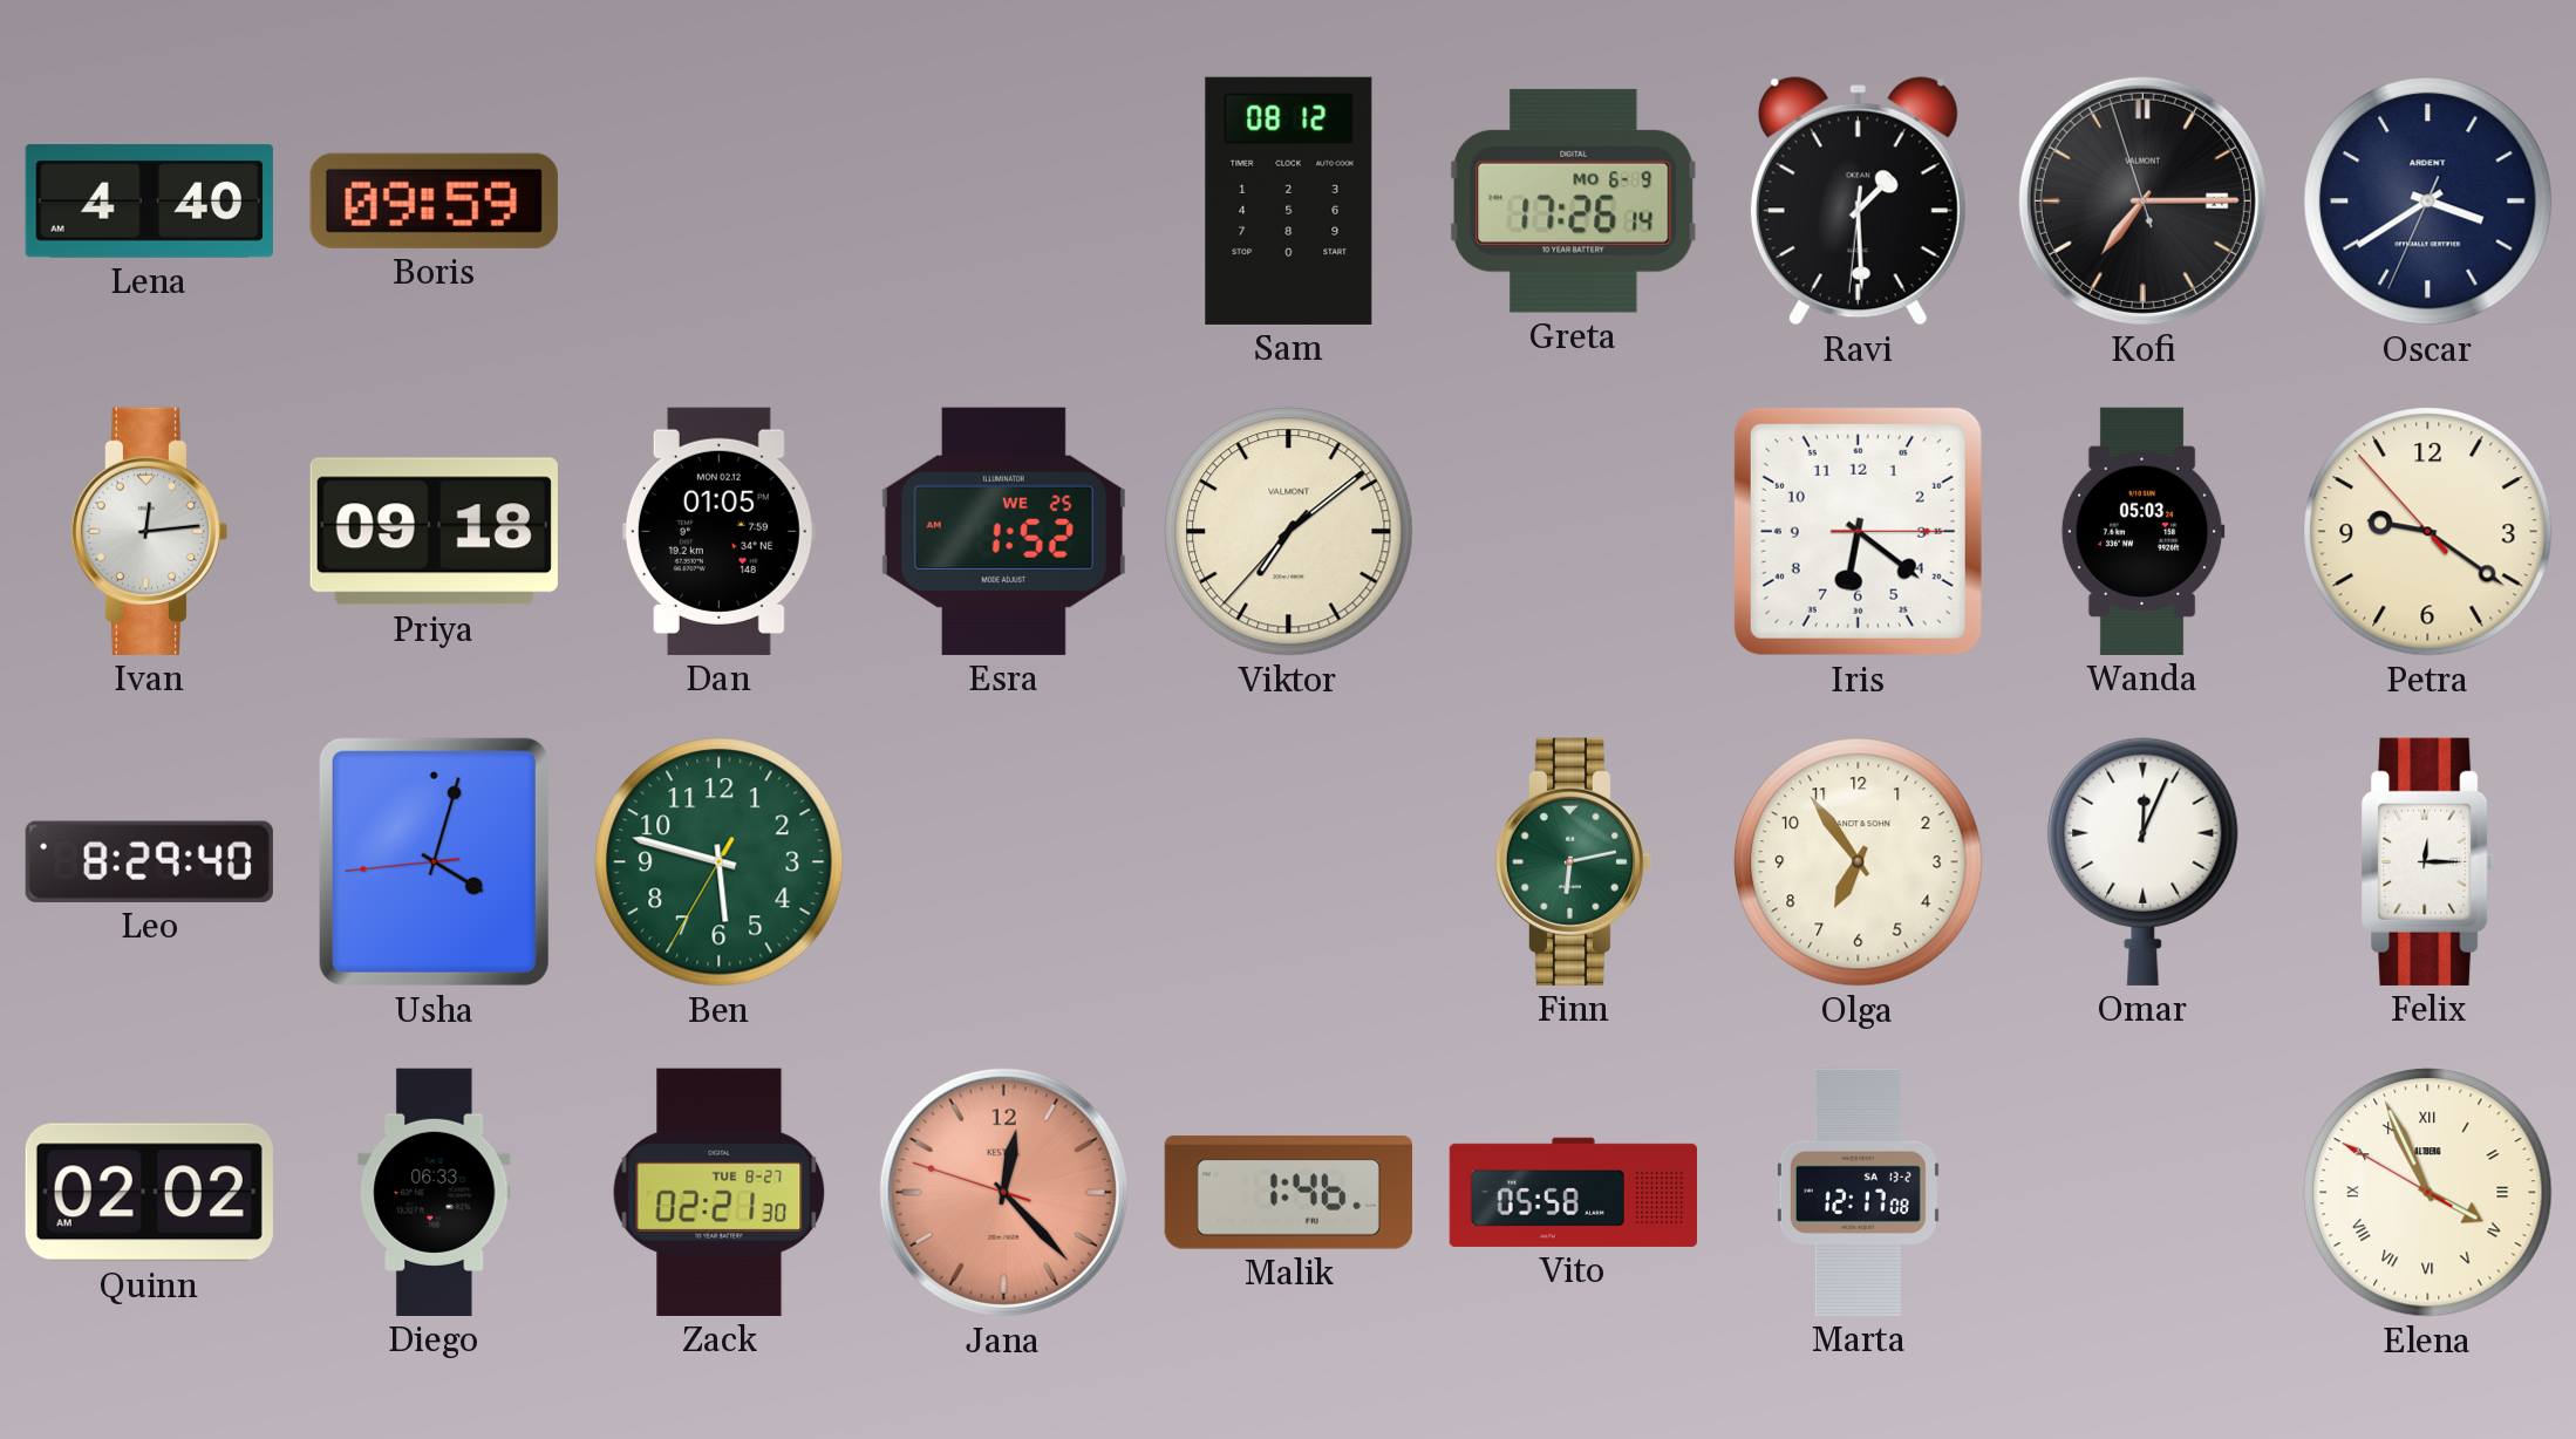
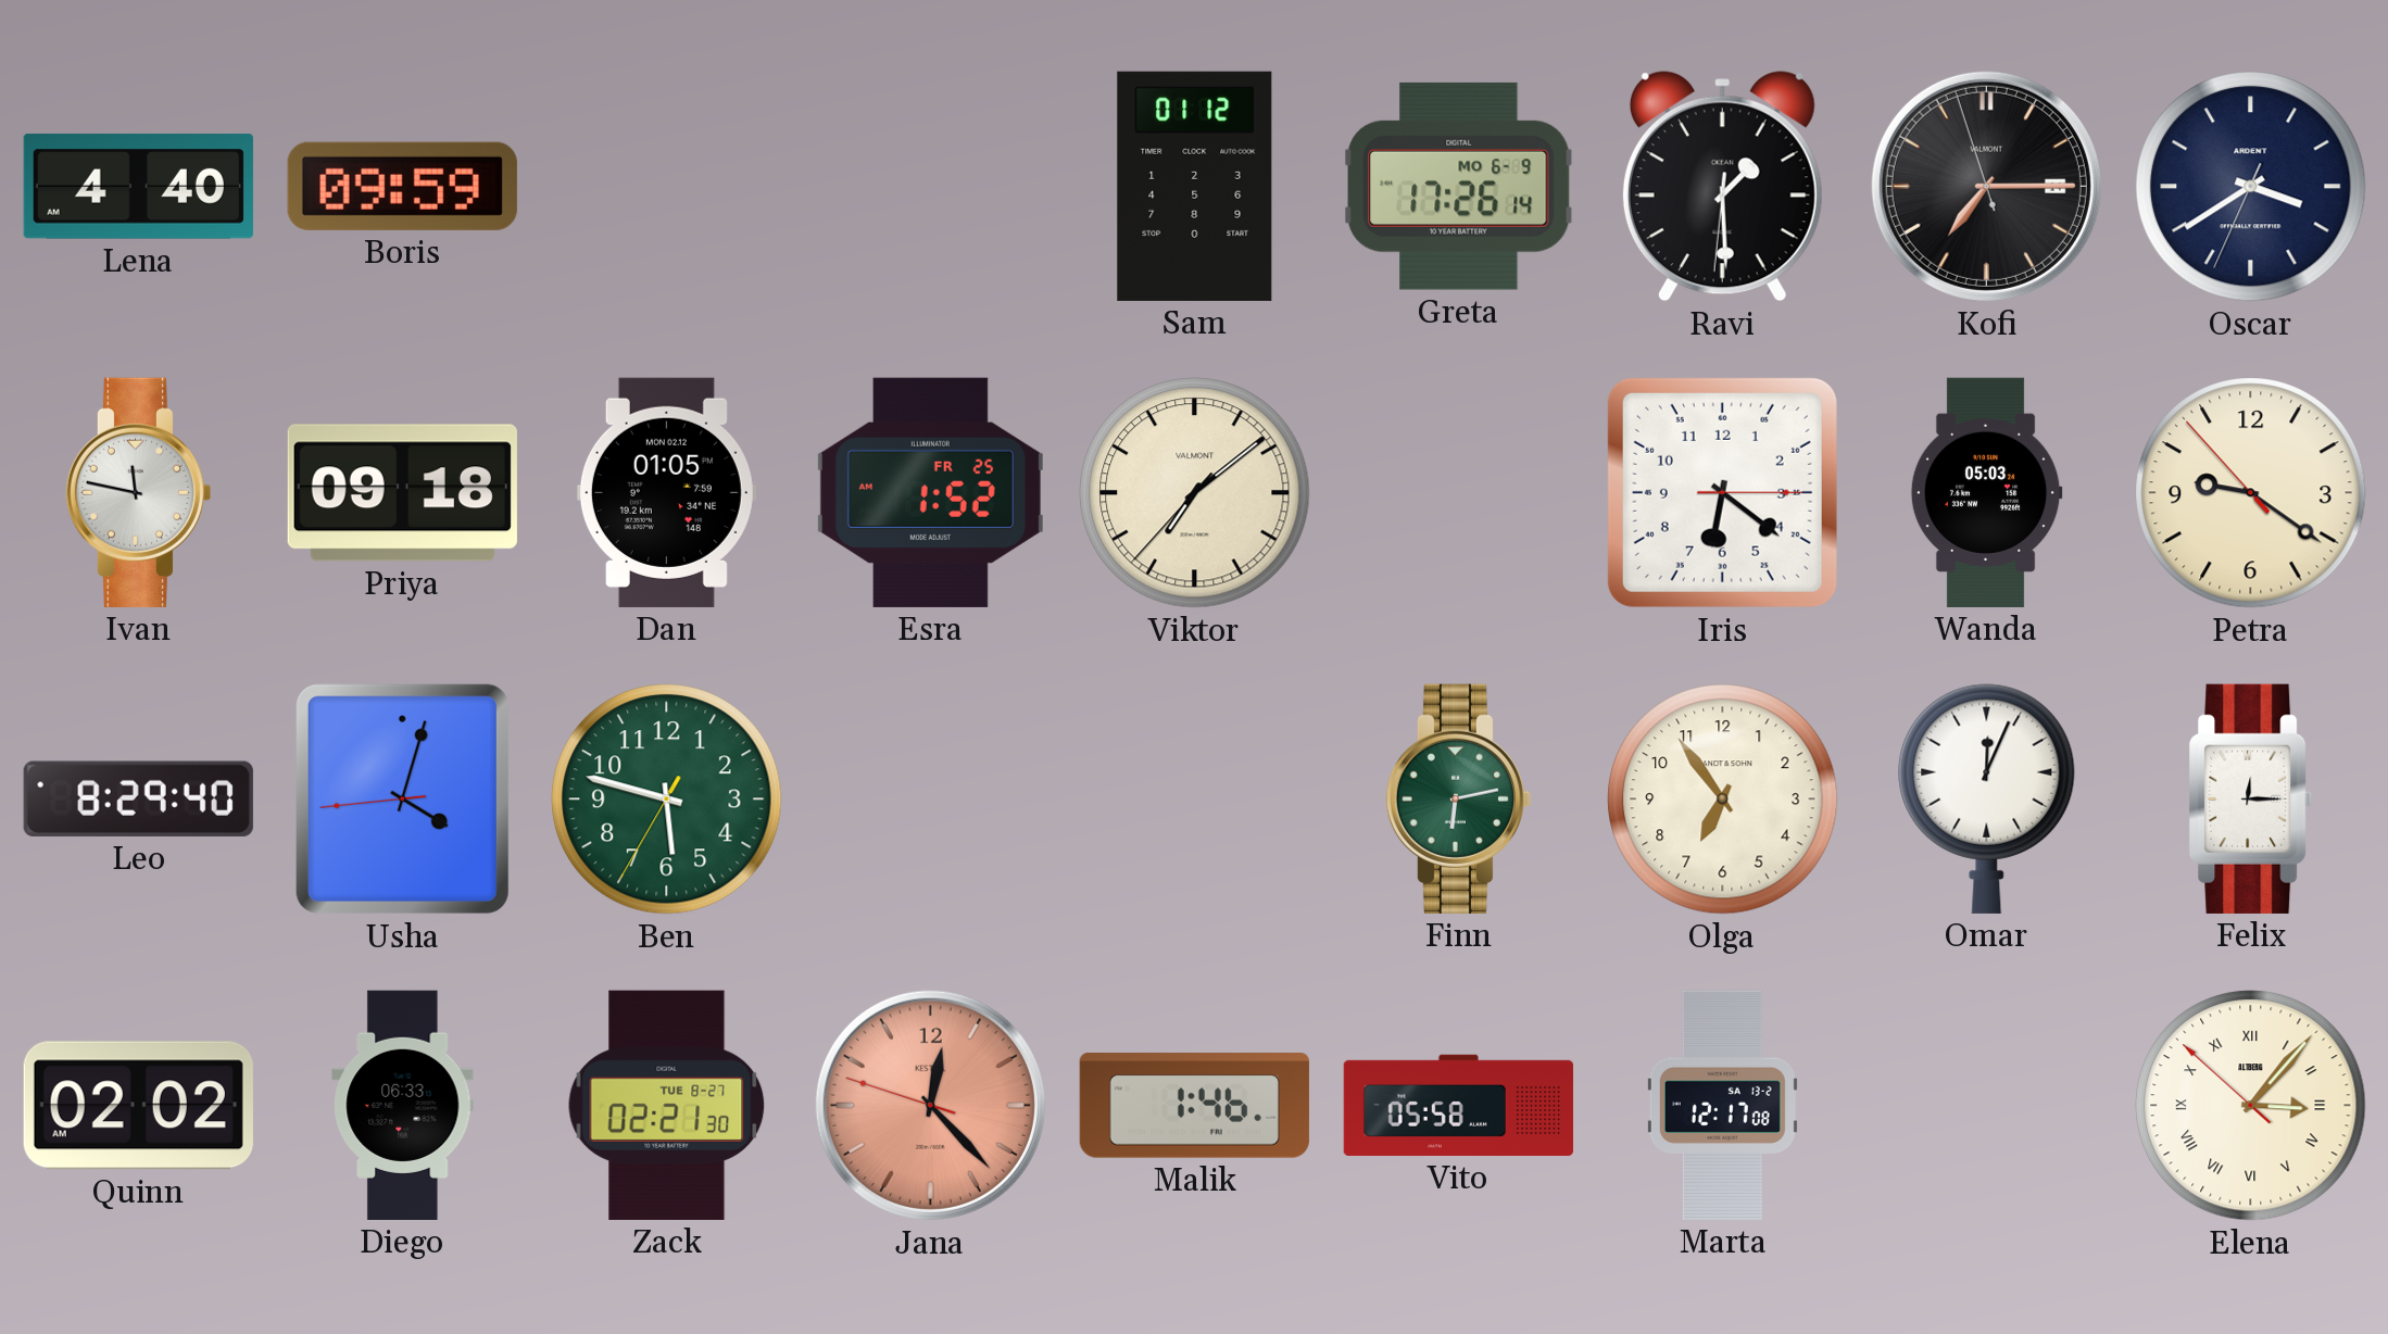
Sam: 08:12 -> 01:12
Ivan: 12:14 -> 11:47
Esra date: WE 25 -> FR 25
Elena: 3:55 -> 3:06
